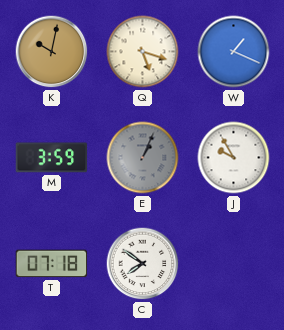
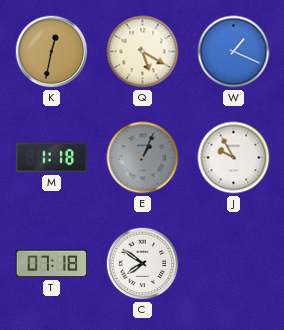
K: 10:02 -> 12:32
Q: 5:18 -> 5:20
M: 3:59 -> 1:18
